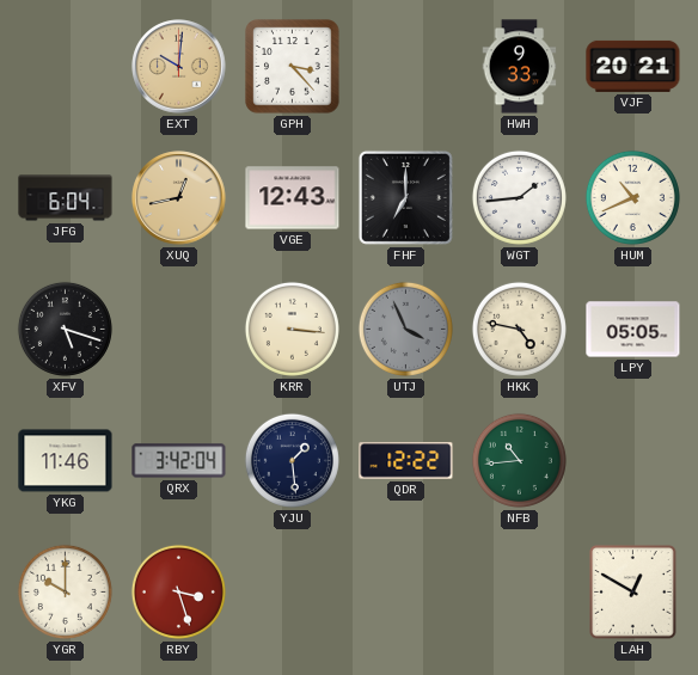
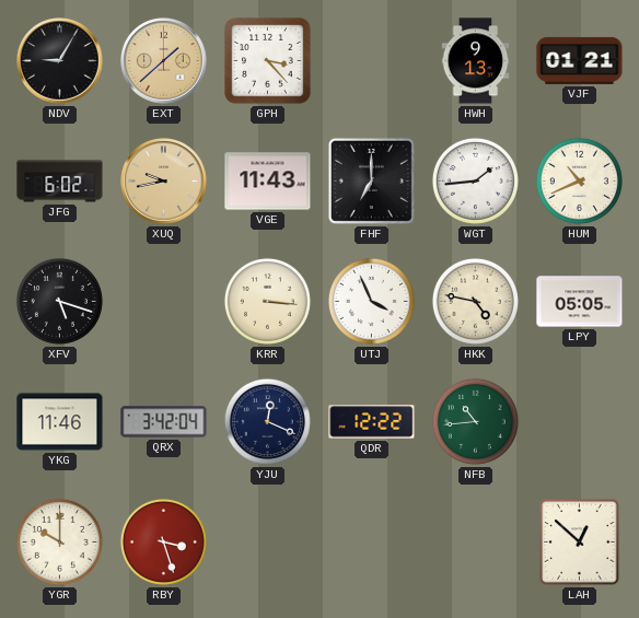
NDV: none -> 9:05
EXT: 10:01 -> 1:38
HWH: 9:33 -> 9:13
VJF: 20:21 -> 01:21
JFG: 6:04 -> 6:02
XUQ: 12:43 -> 9:43
VGE: 12:43 -> 11:43
UTJ dial: grey -> white
YJU: 1:29 -> 12:19
LAH: 12:50 -> 12:52
